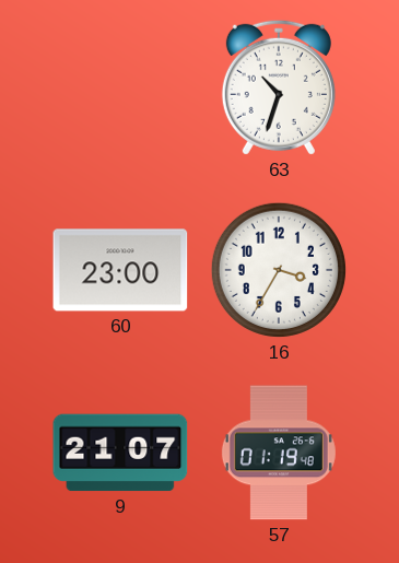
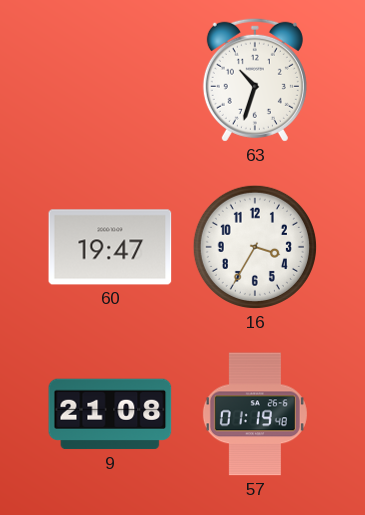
60: 23:00 -> 19:47
9: 21:07 -> 21:08
